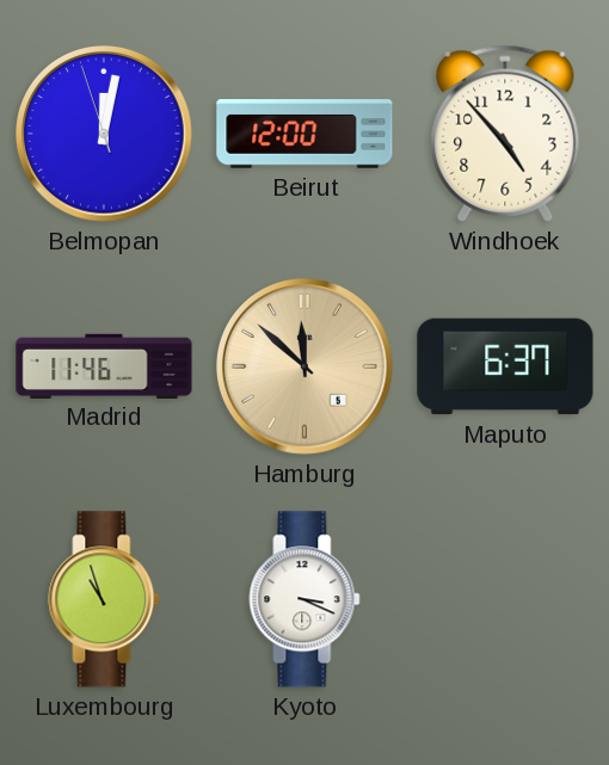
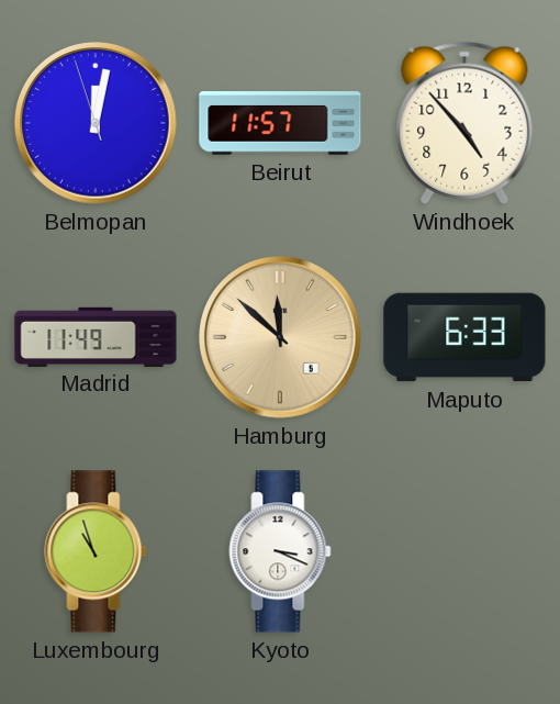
Beirut: 12:00 -> 11:57
Madrid: 11:46 -> 11:49
Maputo: 6:37 -> 6:33
